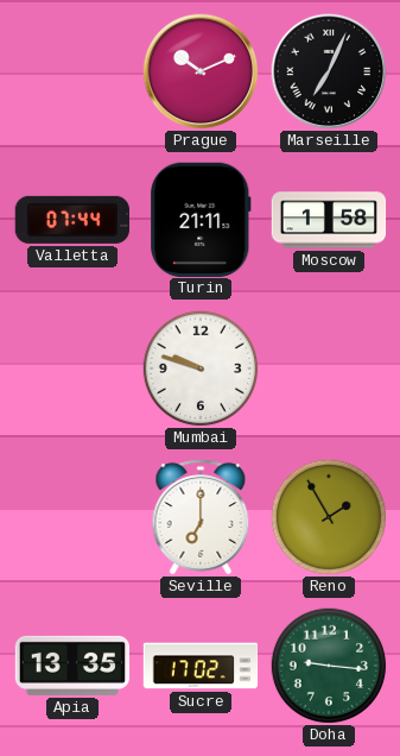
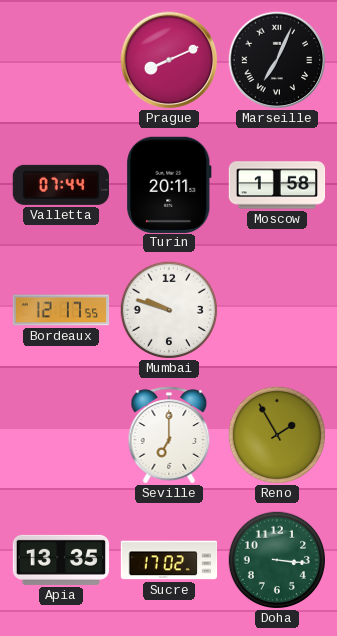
Prague: 10:11 -> 8:11
Turin: 21:11 -> 20:11
Bordeaux: none -> 12:17
Doha: 9:16 -> 3:16
